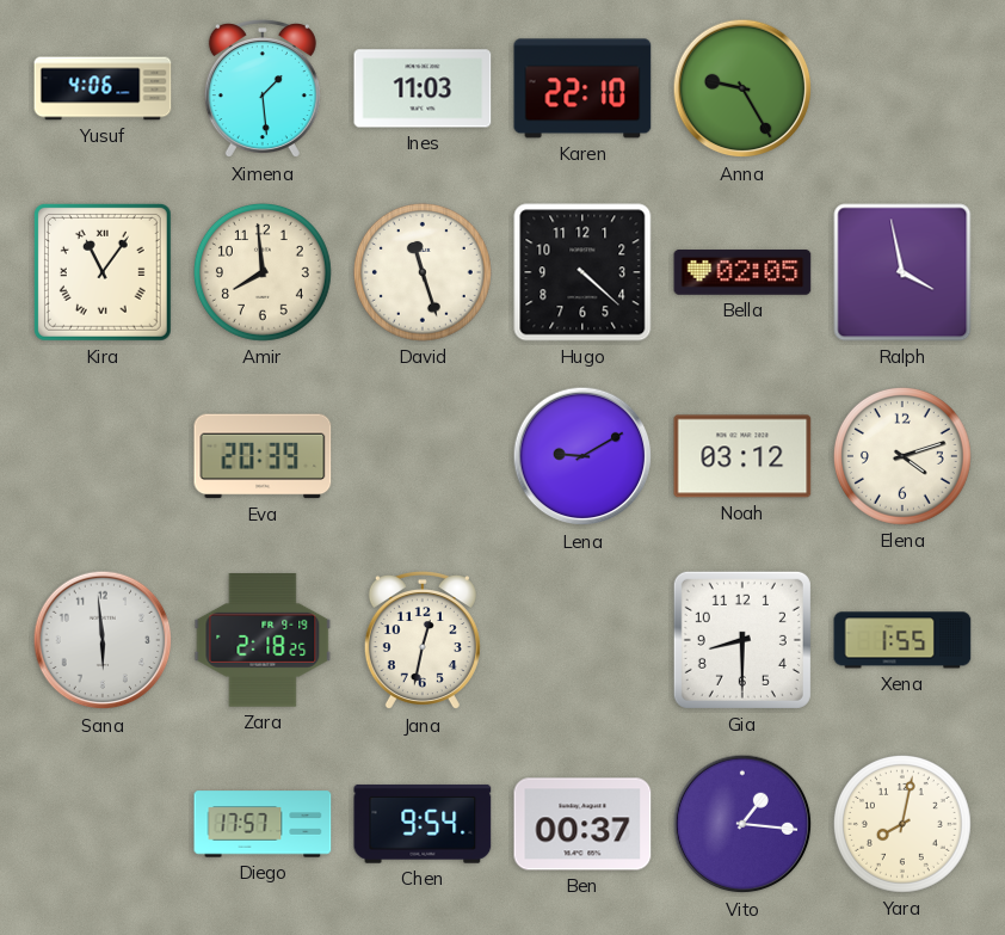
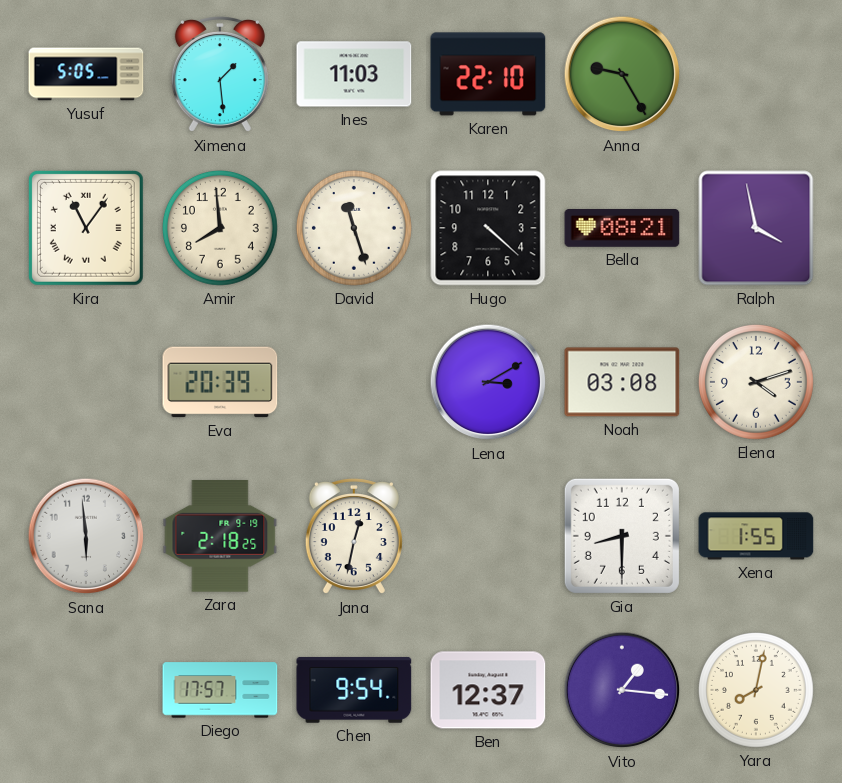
Yusuf: 4:06 -> 5:05
Bella: 02:05 -> 08:21
Lena: 9:10 -> 3:10
Noah: 03:12 -> 03:08
Ben: 00:37 -> 12:37
